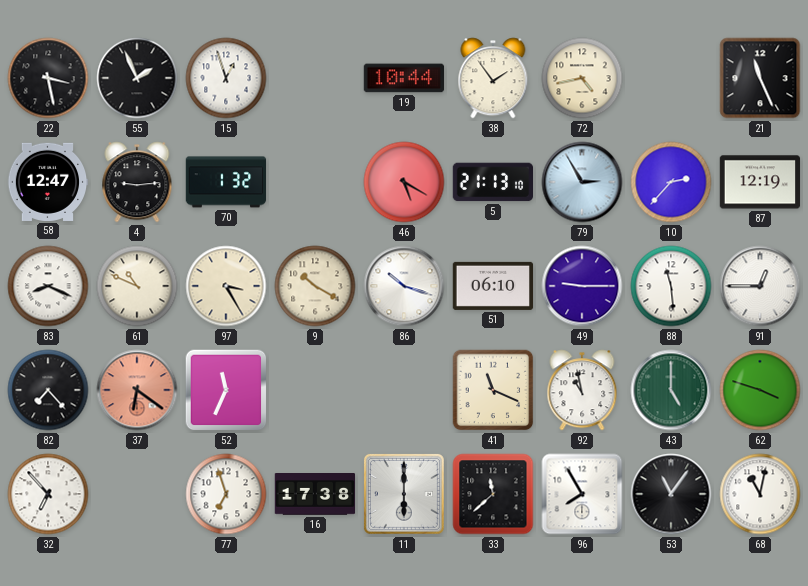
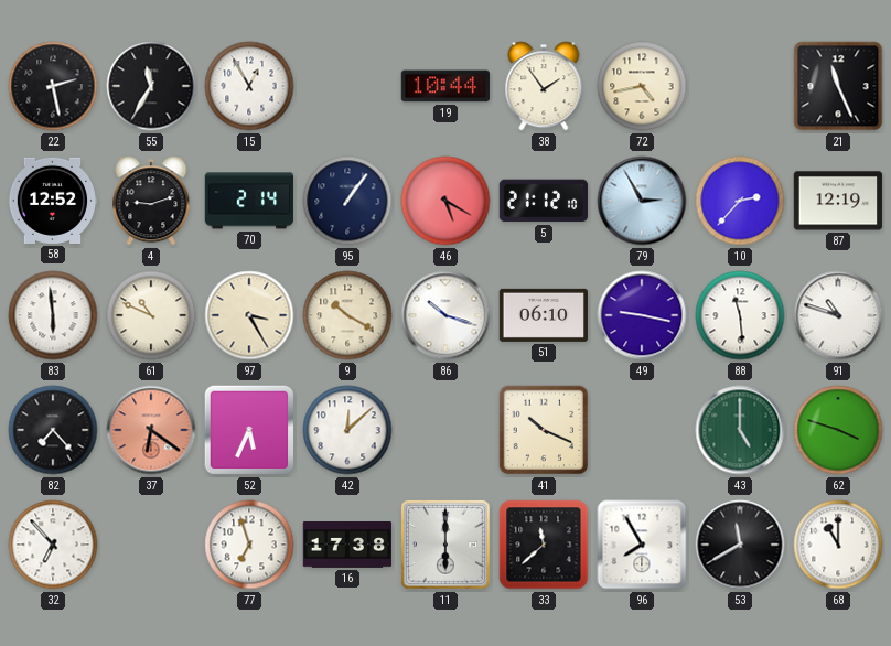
22: 3:28 -> 2:28
55: 1:56 -> 11:35
15: 12:57 -> 12:55
58: 12:47 -> 12:52
4: 9:14 -> 9:12
70: 1:32 -> 2:14
95: none -> 1:06
5: 21:13 -> 21:12
83: 8:19 -> 5:59
49: 9:15 -> 9:17
91: 12:45 -> 10:48
52: 11:34 -> 5:34
42: none -> 12:08
41: 11:19 -> 10:19
92: 10:58 -> none
53: 11:06 -> 11:40
68: 11:02 -> 11:00
